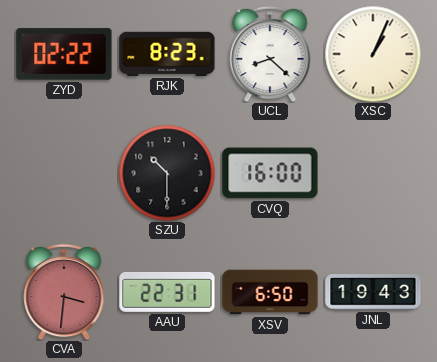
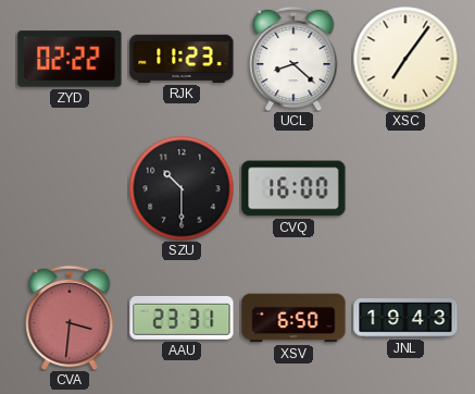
RJK: 8:23 -> 11:23
XSC: 1:04 -> 7:06
AAU: 22:31 -> 23:31
